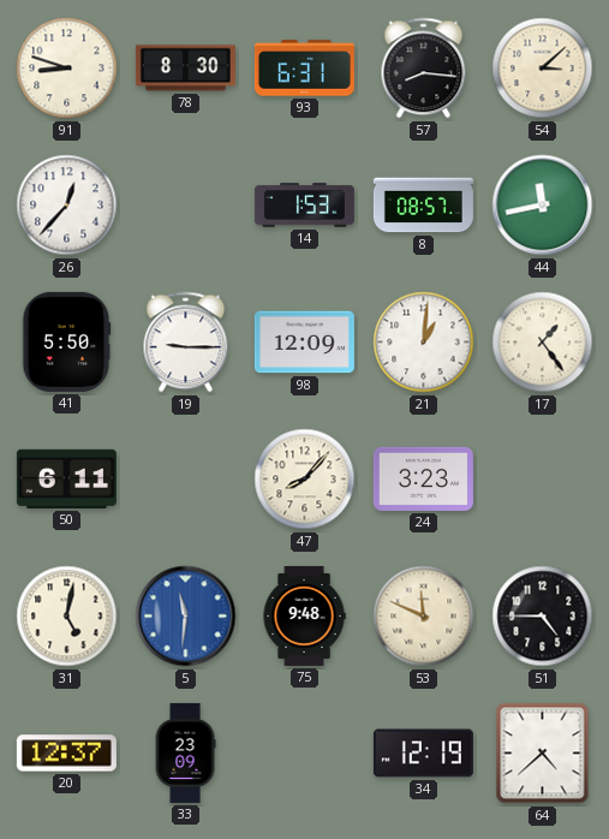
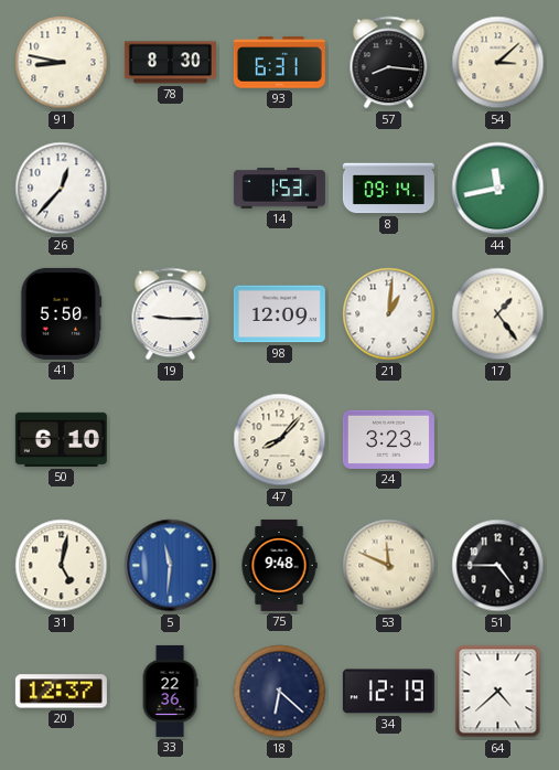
91: 8:48 -> 8:47
8: 08:57 -> 09:14
50: 6:11 -> 6:10
33: 23:09 -> 22:36
18: none -> 6:22
